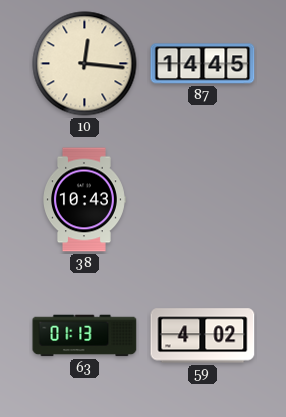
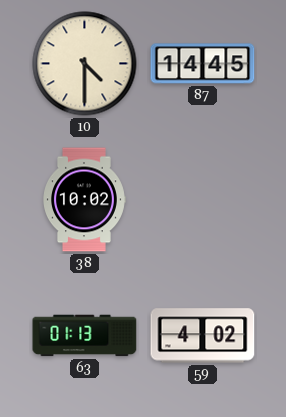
10: 12:16 -> 4:30
38: 10:43 -> 10:02
